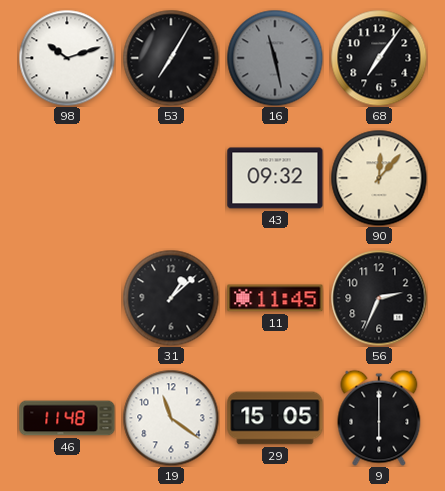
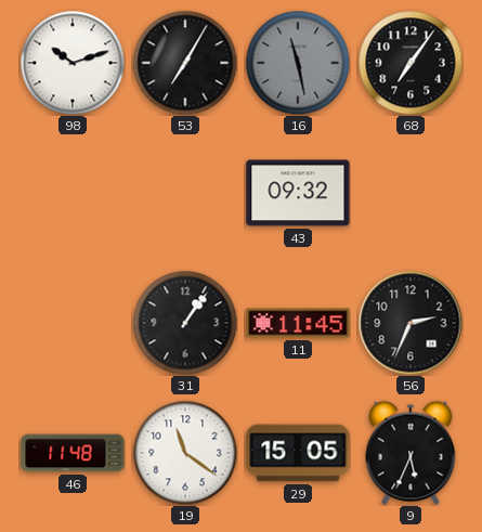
90: 12:07 -> none
31: 1:08 -> 1:06
9: 6:00 -> 5:34
